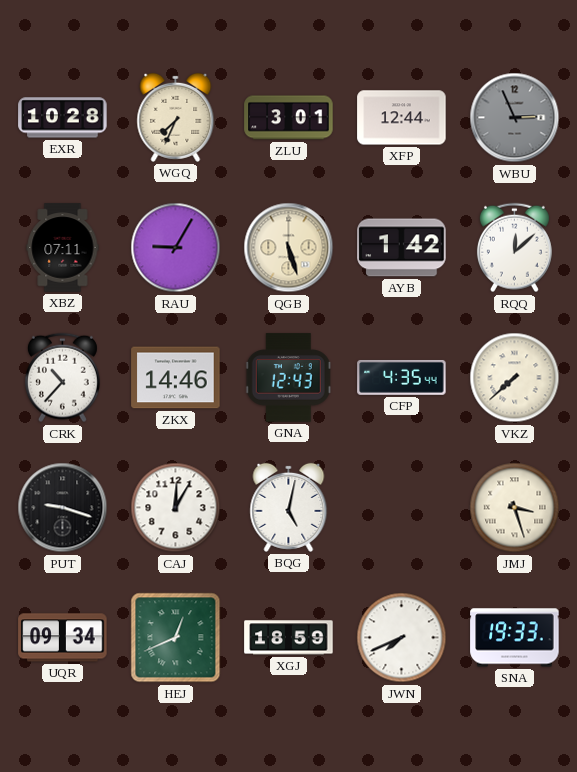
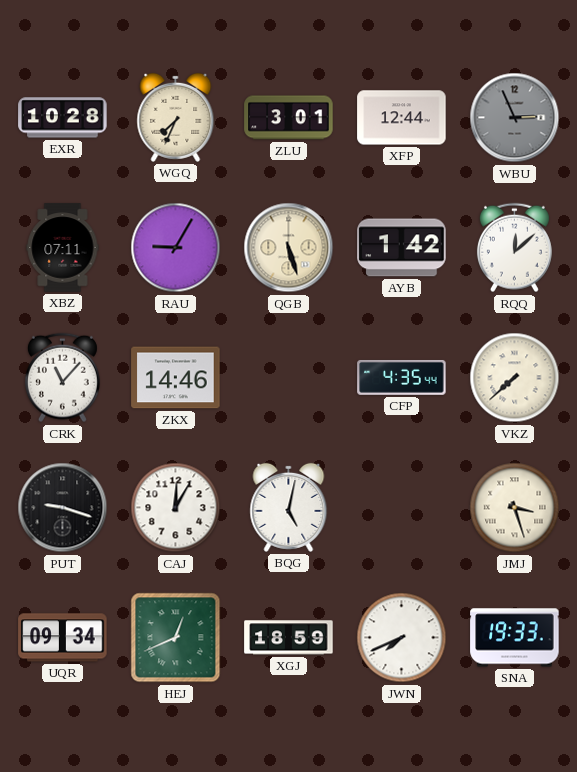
CRK: 10:37 -> 11:07
GNA: 12:43 -> none
